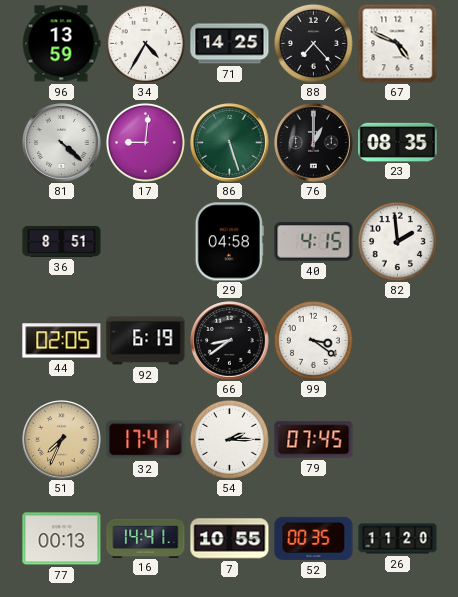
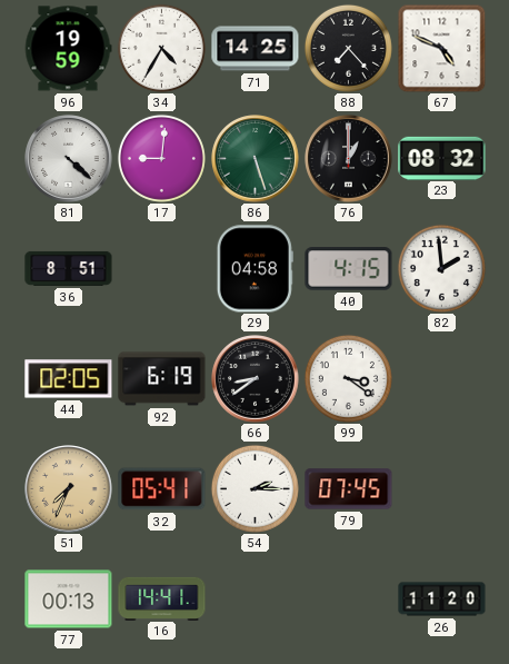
96: 13:59 -> 19:59
23: 08:35 -> 08:32
32: 17:41 -> 05:41
7: 10:55 -> none
52: 00:35 -> none
